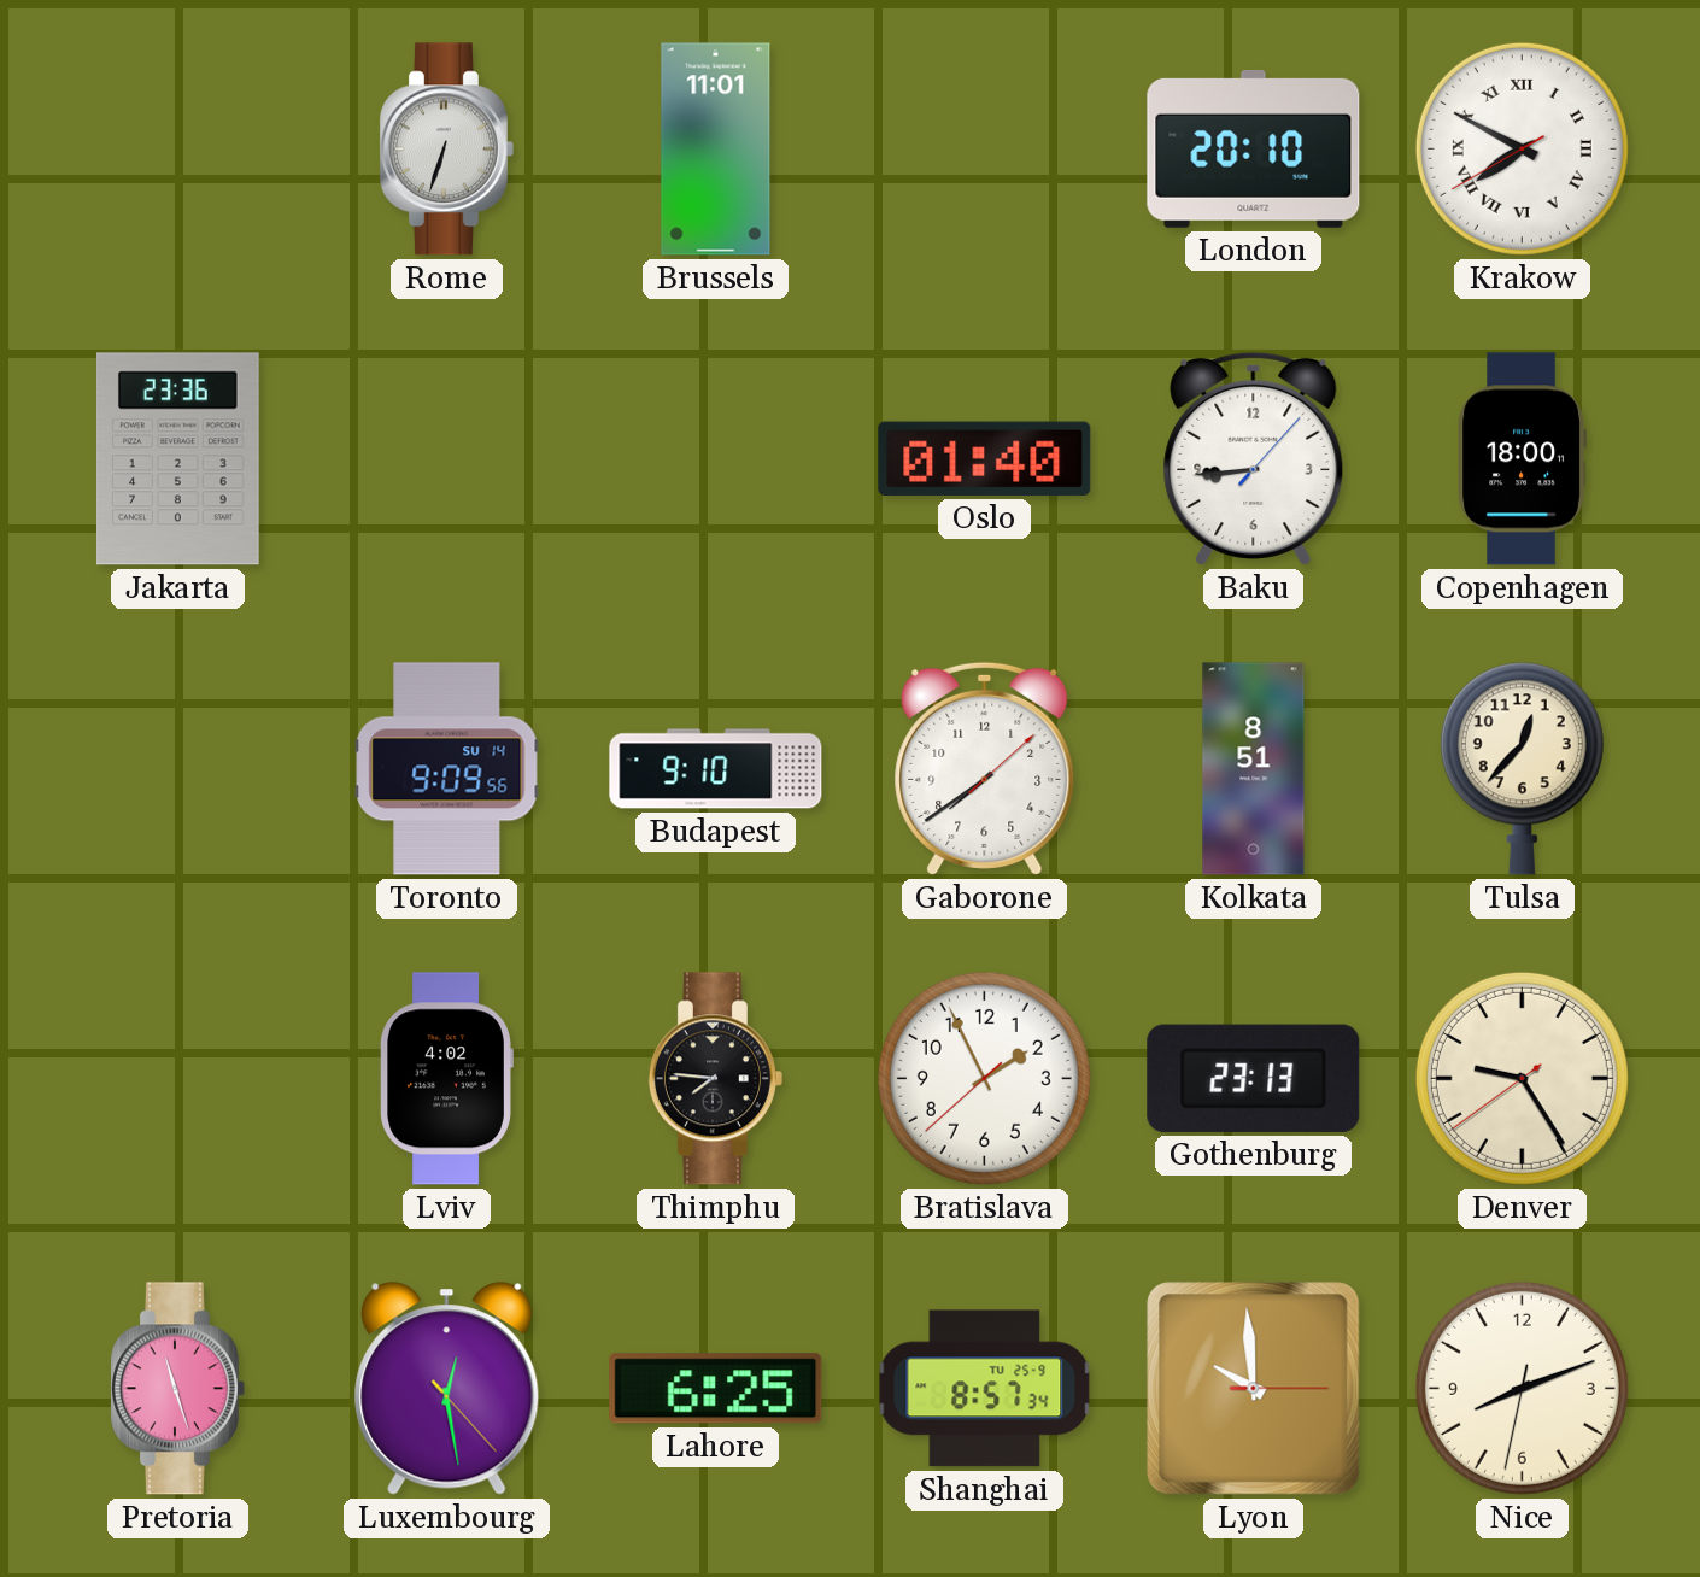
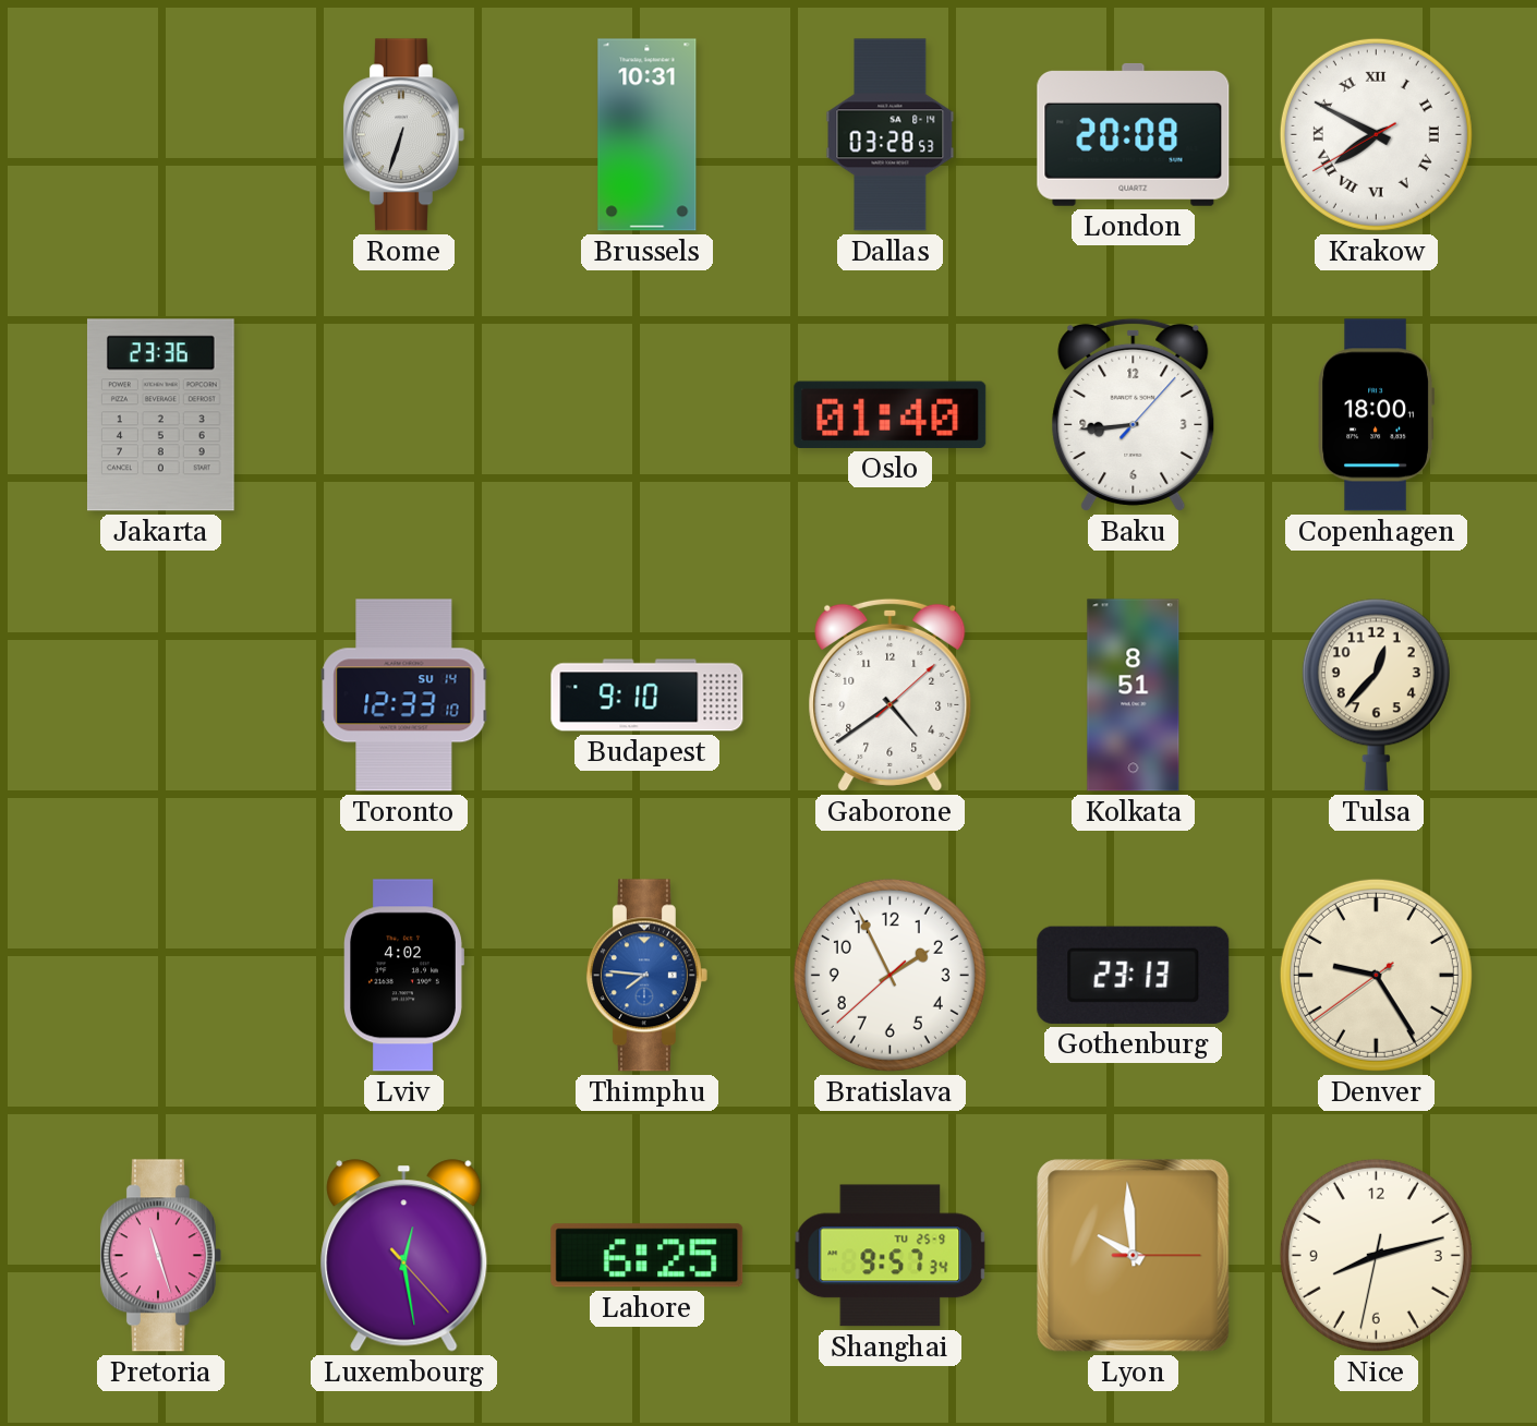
Brussels: 11:01 -> 10:31
Dallas: none -> 03:28
London: 20:10 -> 20:08
Toronto: 9:09 -> 12:33
Gaborone: 7:39 -> 4:39
Thimphu dial: black -> blue
Shanghai: 8:57 -> 9:57
Nice: 8:11 -> 8:12
